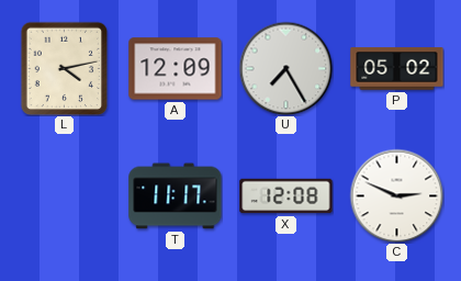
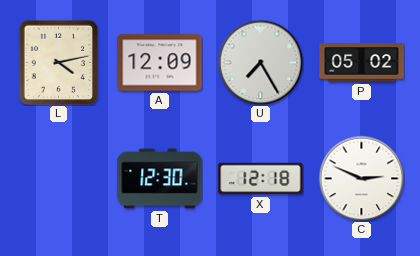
T: 11:17 -> 12:30
X: 12:08 -> 12:18
